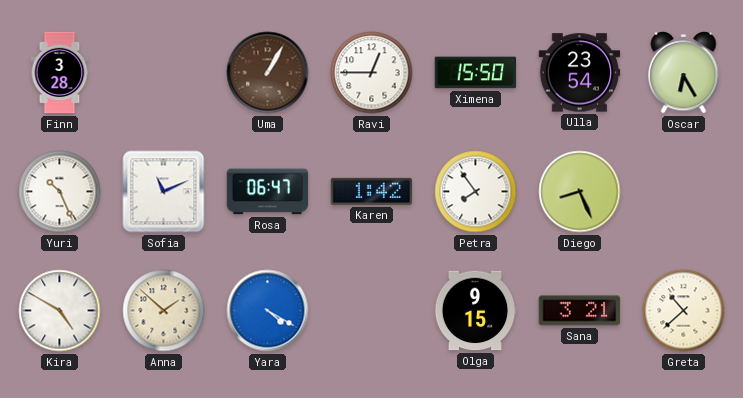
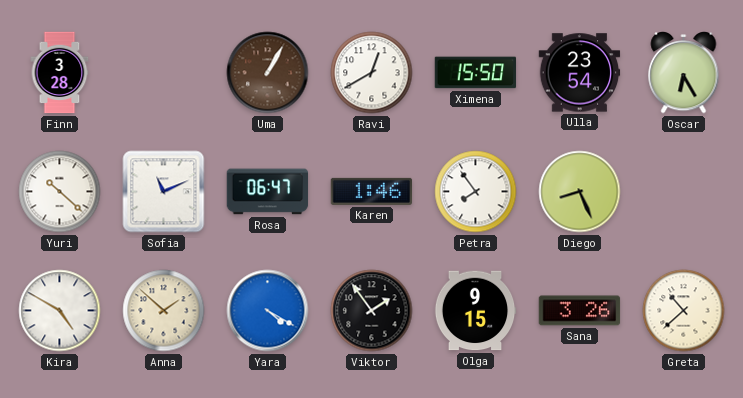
Ravi: 12:45 -> 12:40
Yuri: 10:26 -> 10:22
Karen: 1:42 -> 1:46
Viktor: none -> 1:54
Sana: 3:21 -> 3:26
